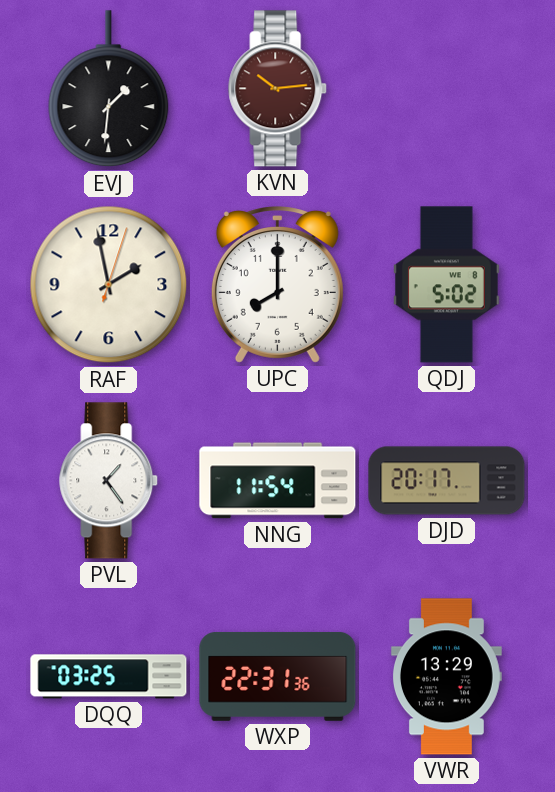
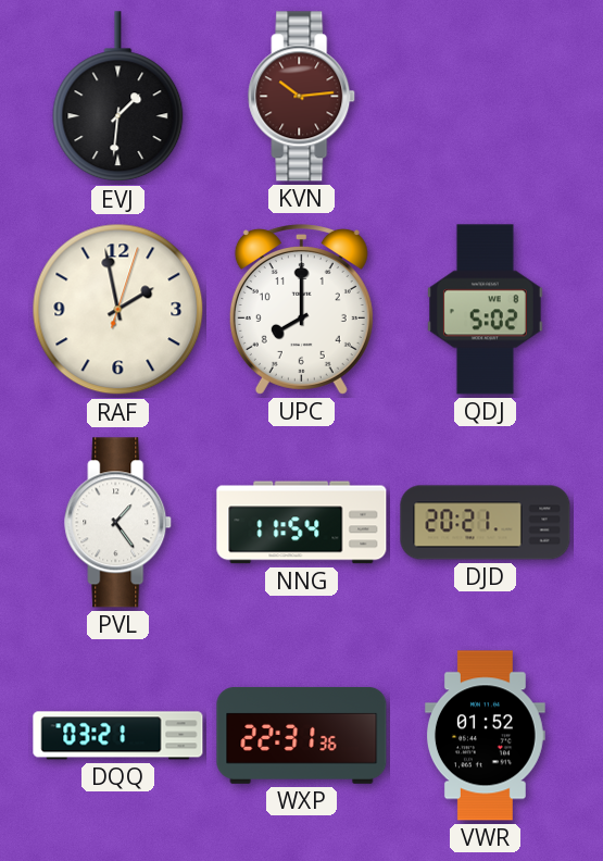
DJD: 20:17 -> 20:21
DQQ: 03:25 -> 03:21
VWR: 13:29 -> 01:52
